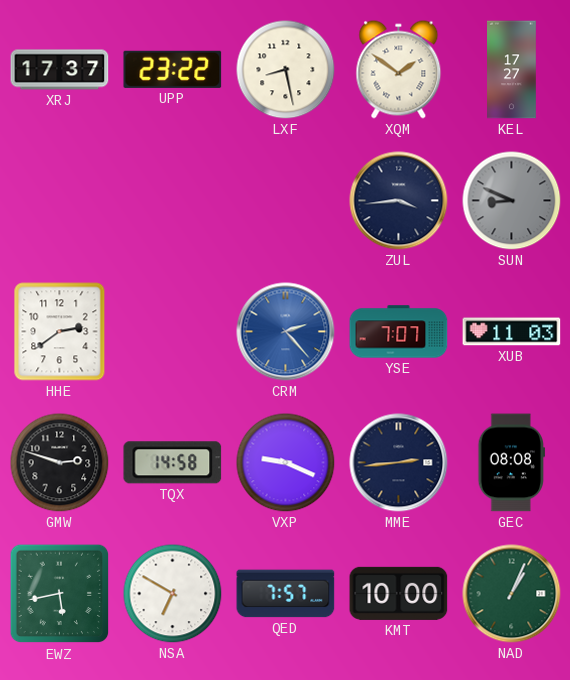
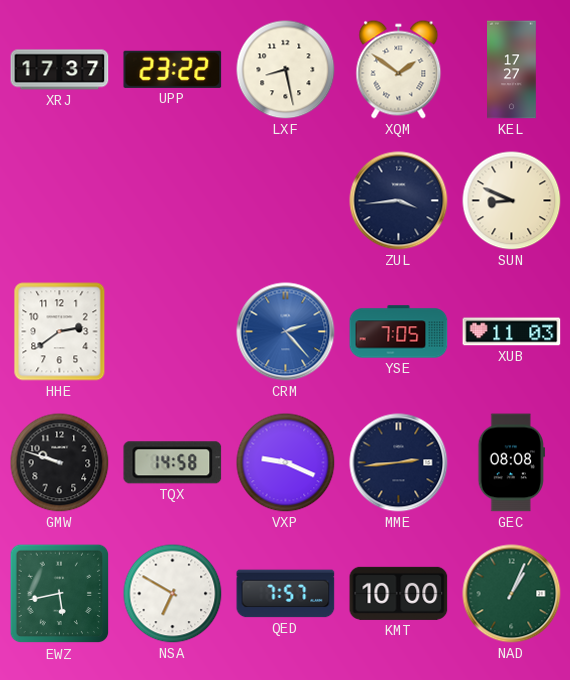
SUN dial: grey -> cream
YSE: 7:07 -> 7:05
GMW: 2:48 -> 9:48
